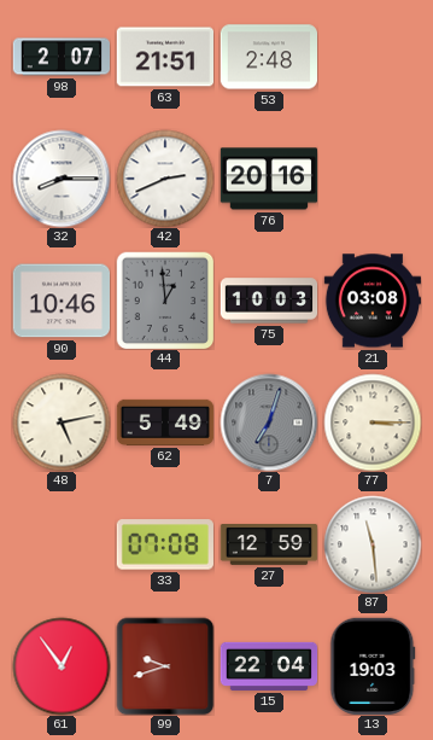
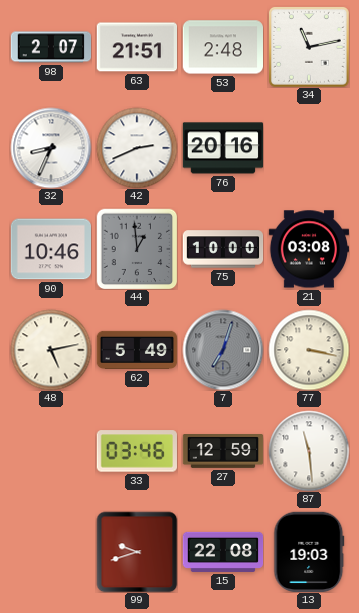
34: none -> 11:13
32: 8:15 -> 8:34
75: 10:03 -> 10:00
77: 3:15 -> 3:17
33: 07:08 -> 03:46
61: 12:54 -> none
15: 22:04 -> 22:08
